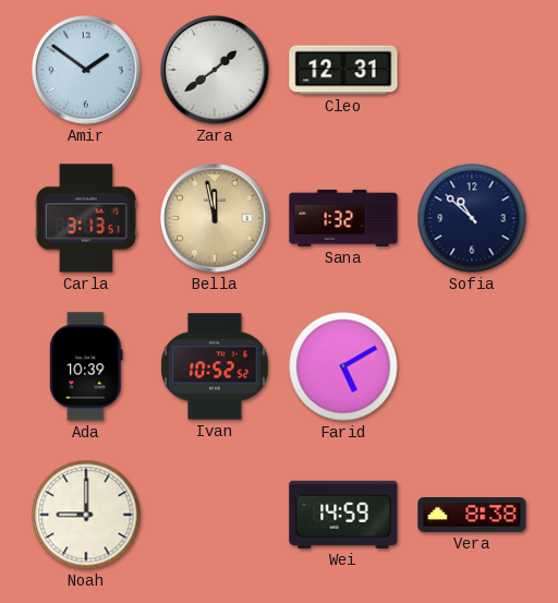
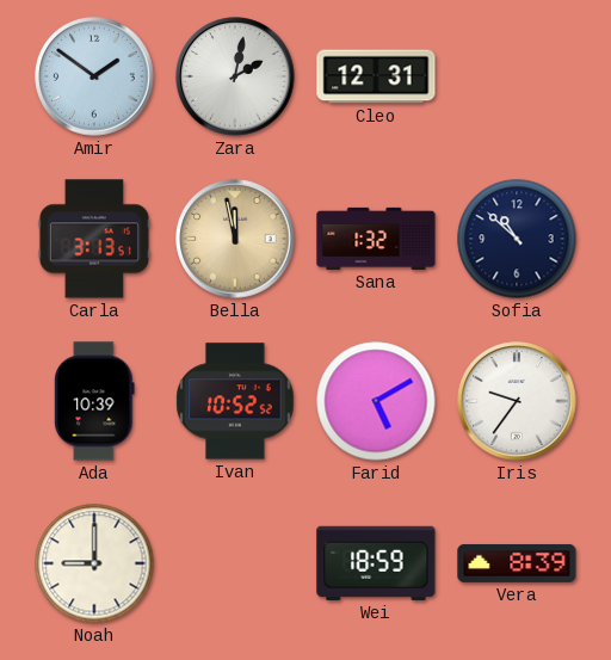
Zara: 1:39 -> 2:02
Iris: none -> 9:36
Wei: 14:59 -> 18:59
Vera: 8:38 -> 8:39
